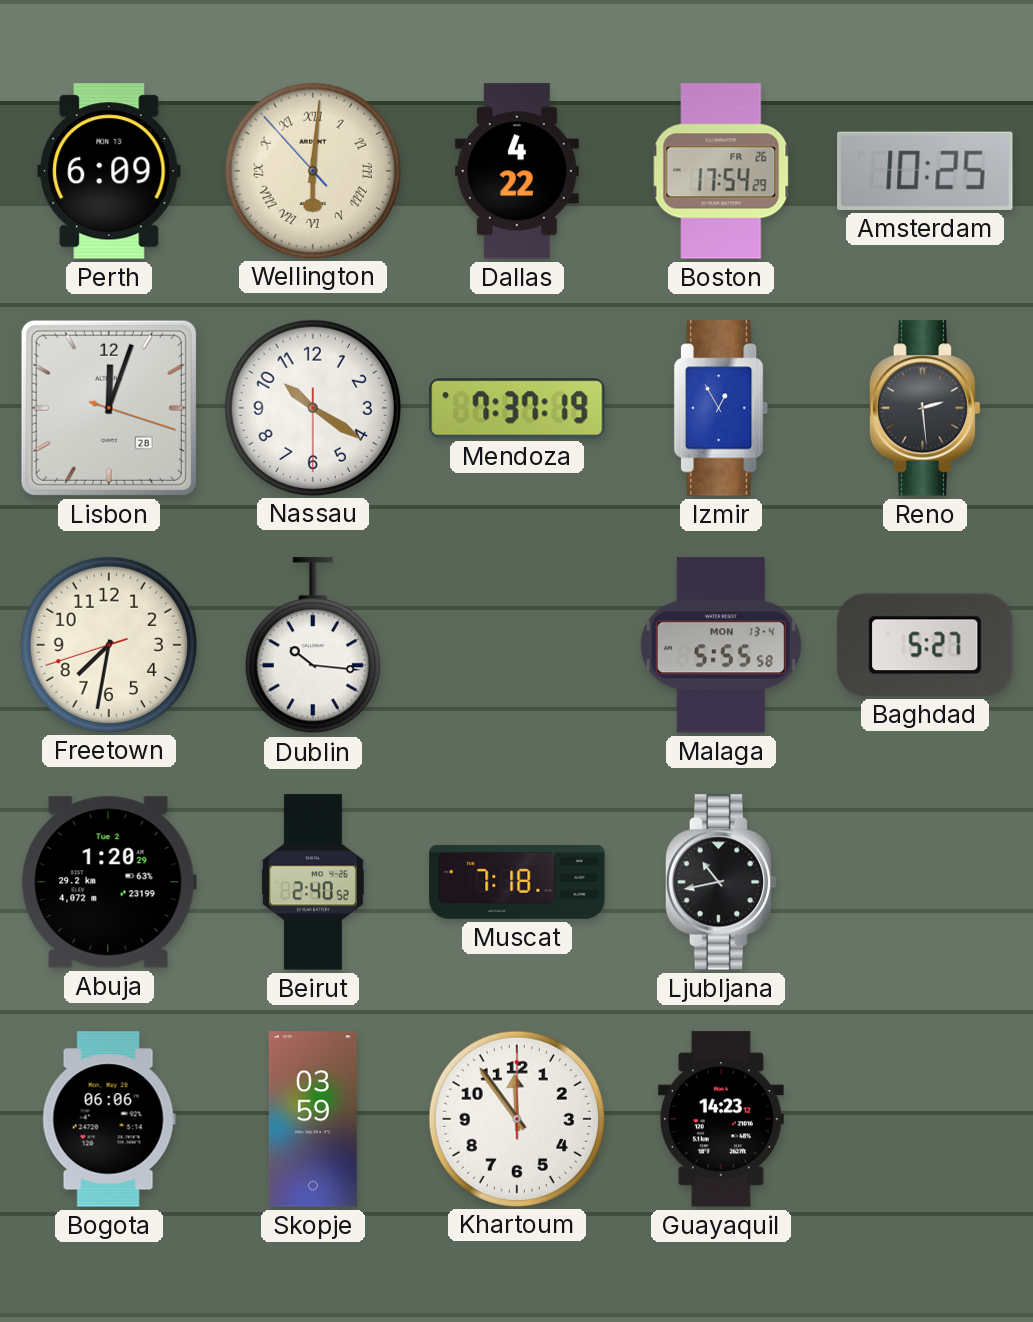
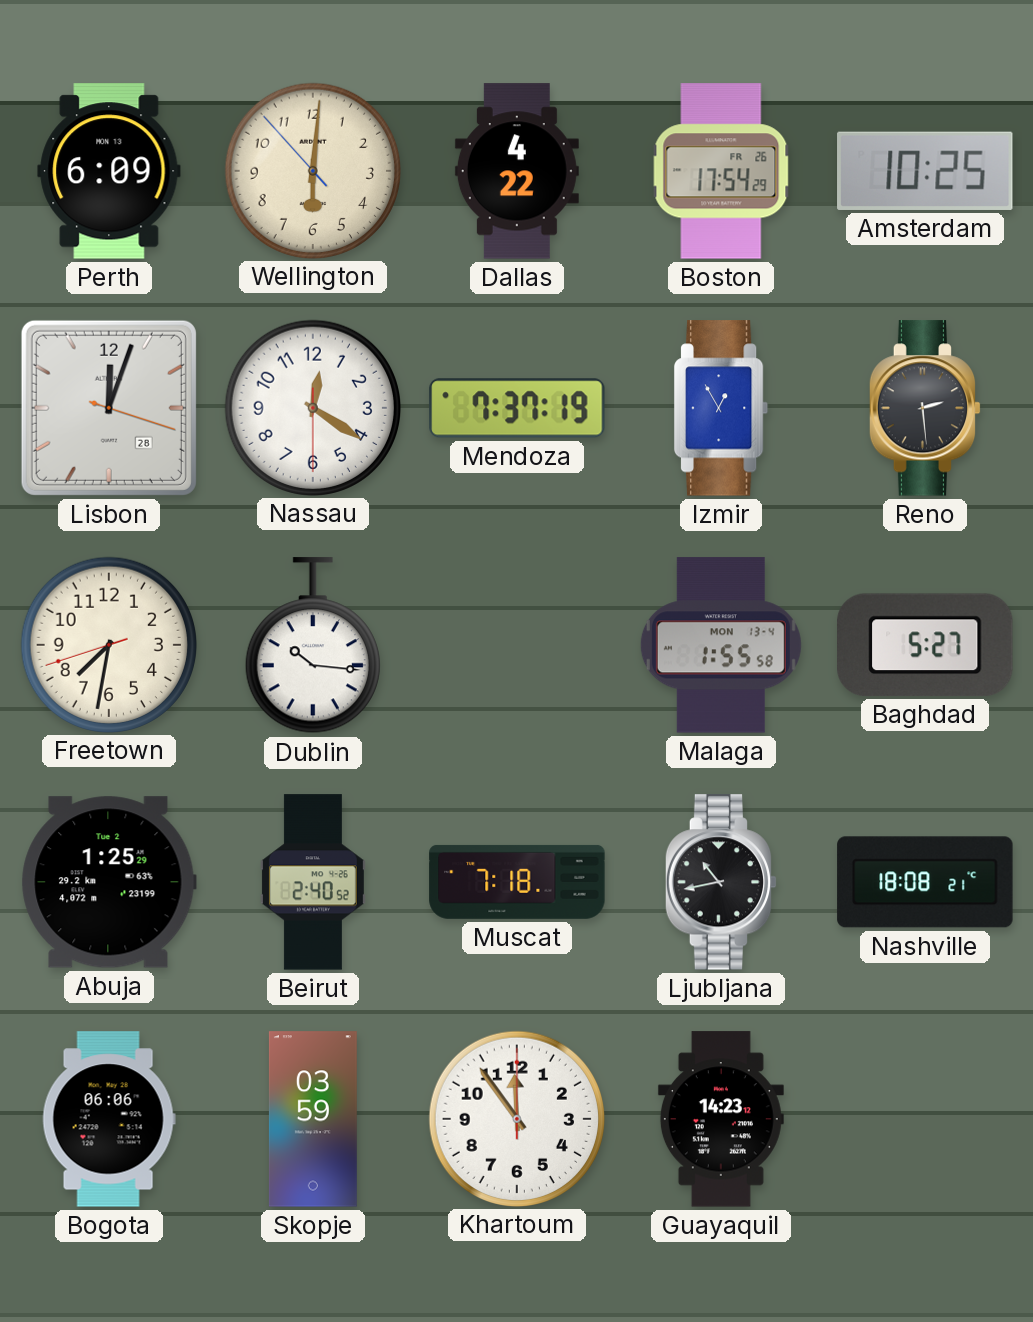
Wellington numerals: Roman -> Arabic
Nassau: 10:20 -> 12:20
Malaga: 5:55 -> 1:55
Abuja: 1:20 -> 1:25
Nashville: none -> 18:08
